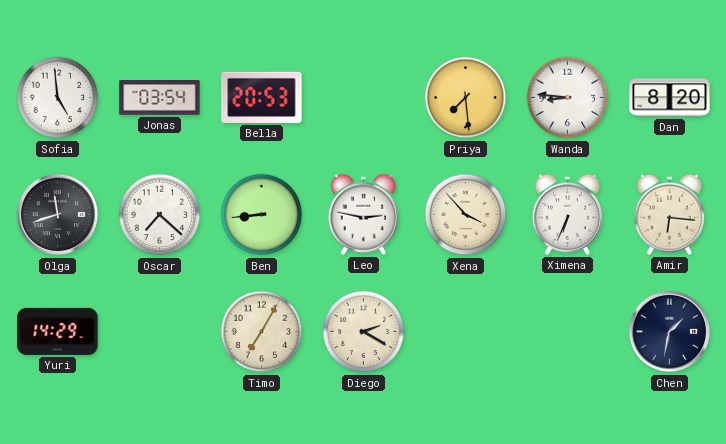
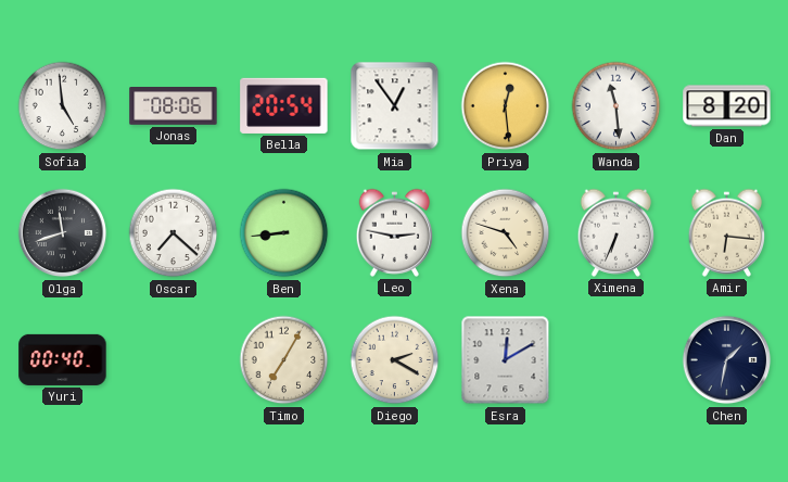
Jonas: 03:54 -> 08:06
Bella: 20:53 -> 20:54
Mia: none -> 12:54
Priya: 7:29 -> 12:29
Wanda: 8:46 -> 11:29
Xena: 3:53 -> 4:48
Yuri: 14:29 -> 00:40
Esra: none -> 12:10
